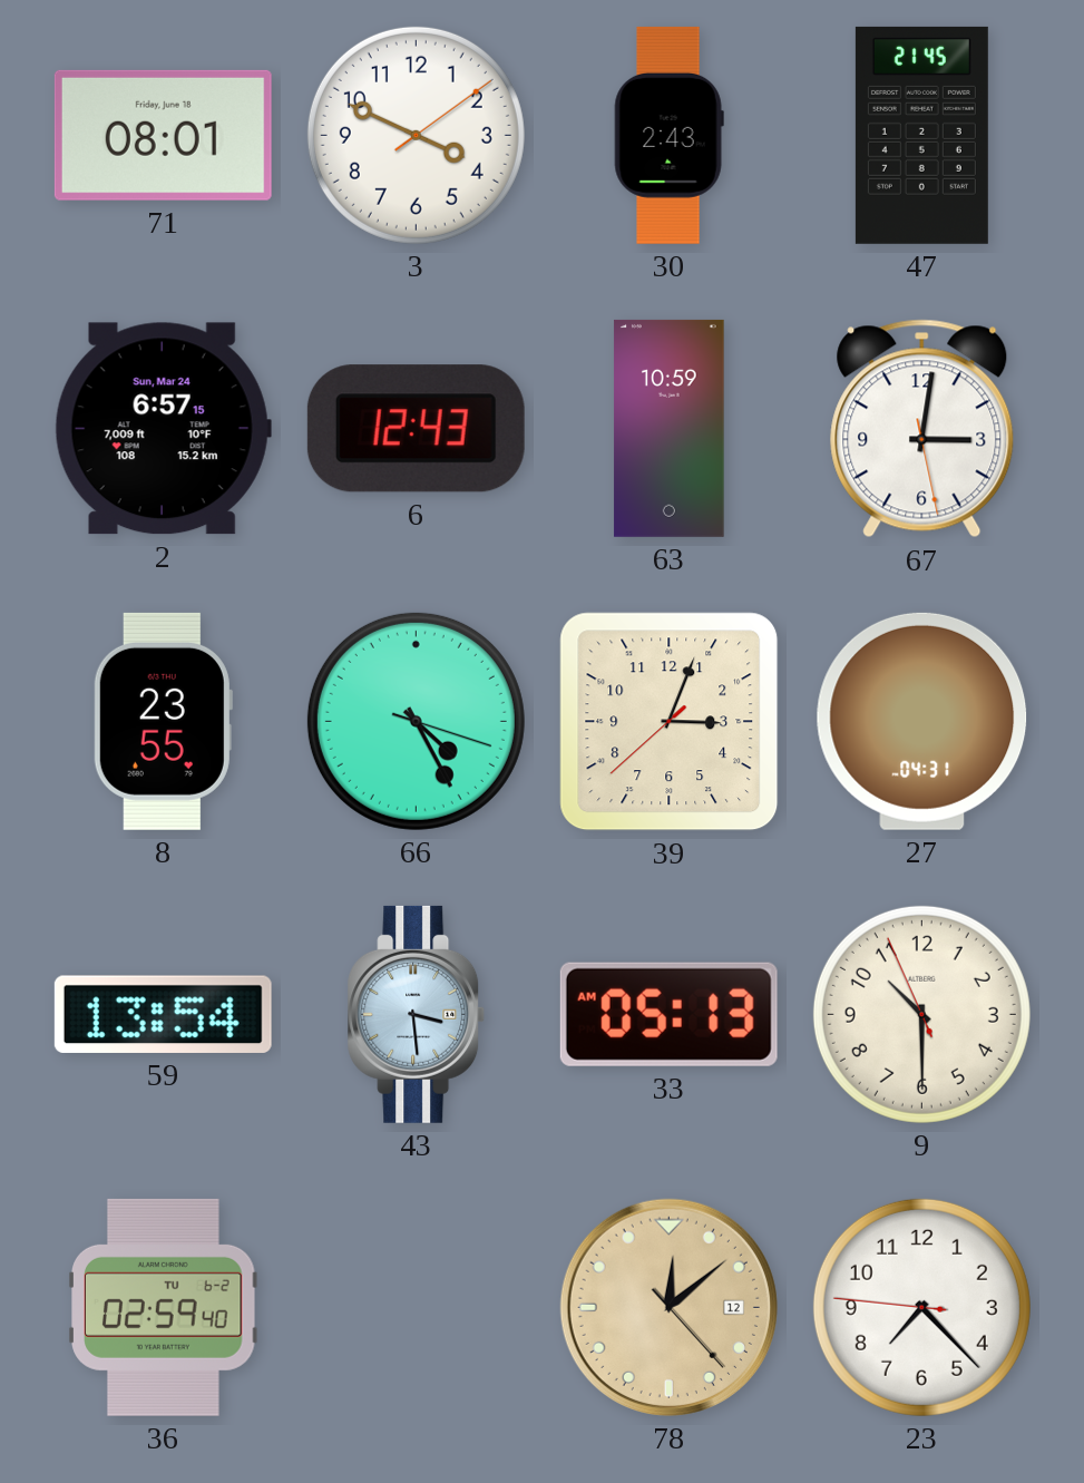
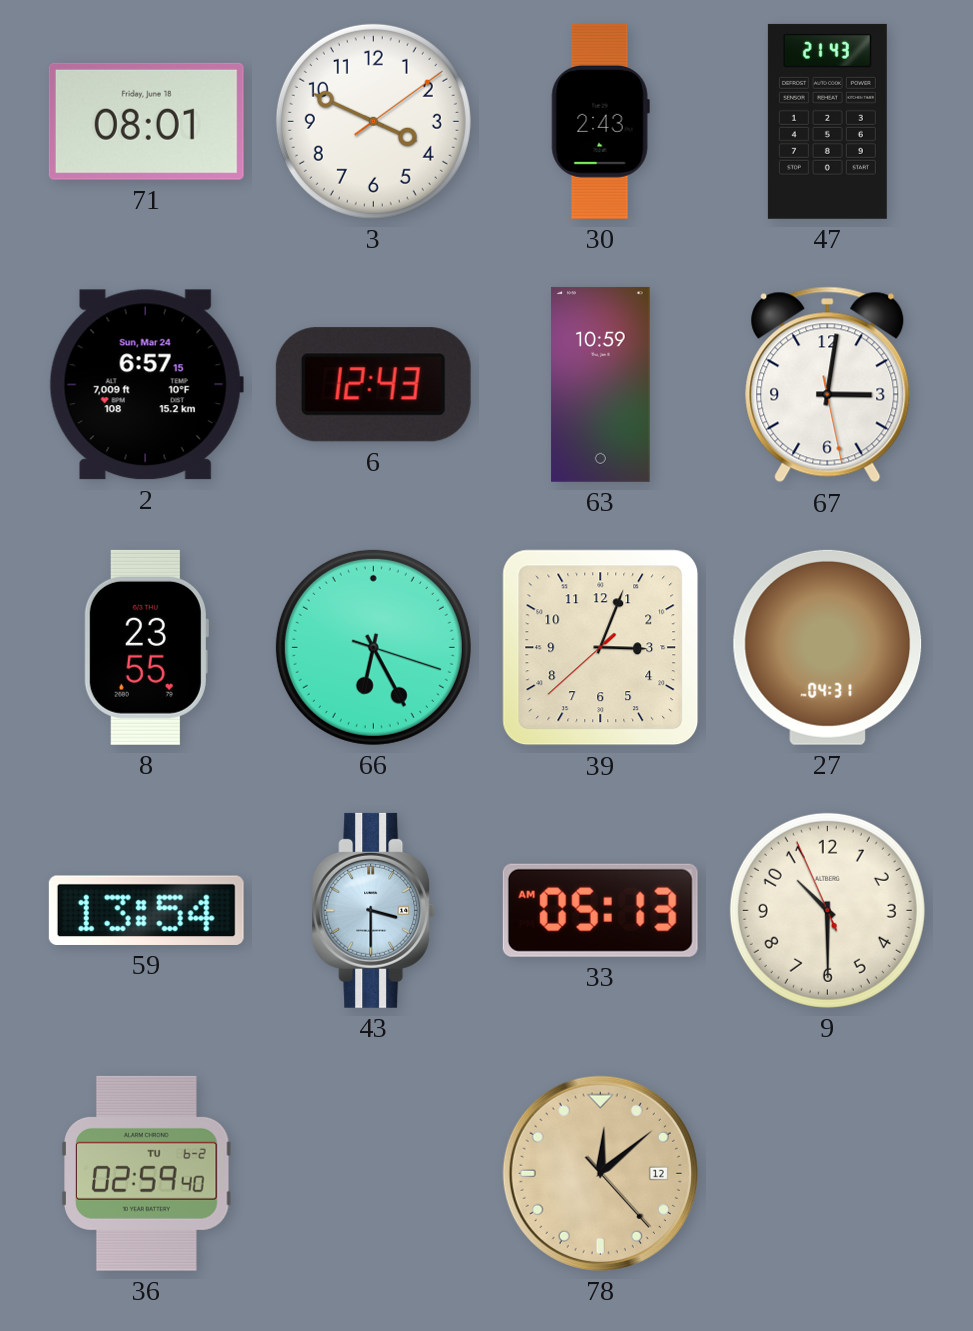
47: 21:45 -> 21:43
66: 4:25 -> 6:25
43: 3:29 -> 3:30
23: 7:22 -> none
